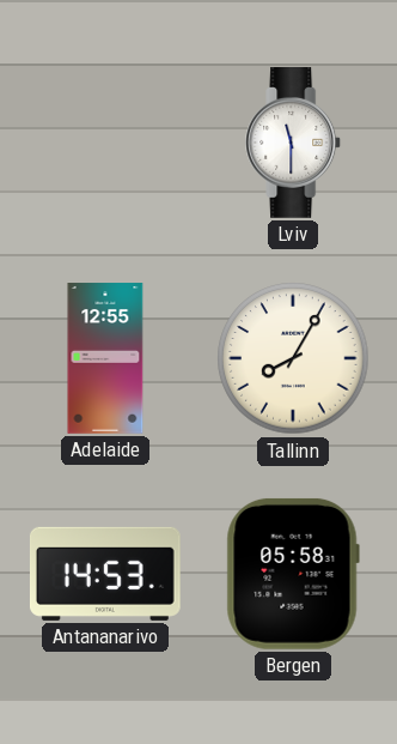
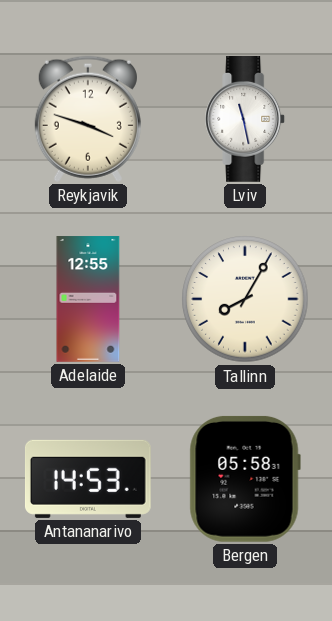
Reykjavik: none -> 3:48
Lviv: 11:30 -> 11:28
